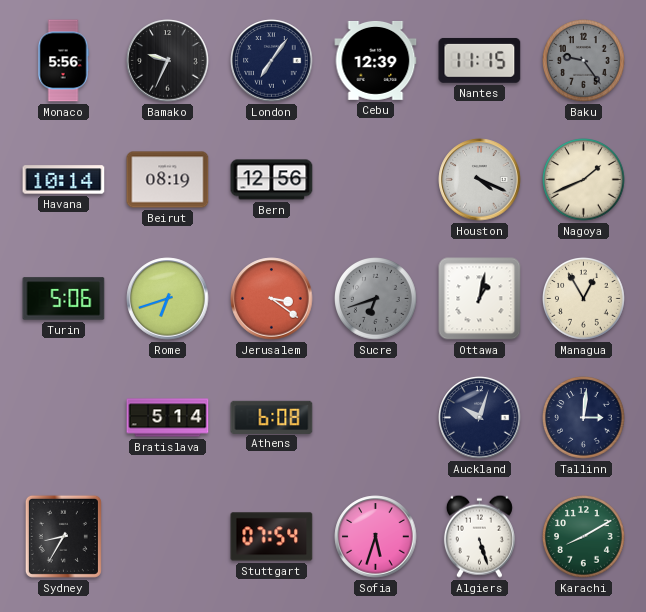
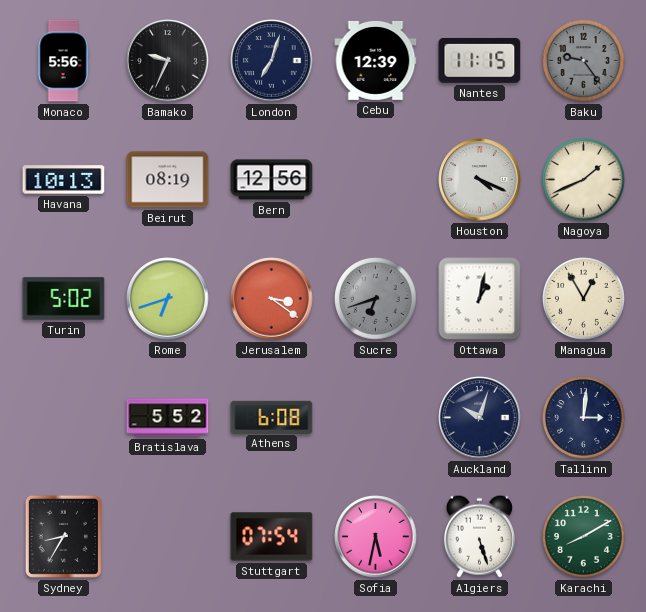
London: 7:06 -> 7:03
Havana: 10:14 -> 10:13
Turin: 5:06 -> 5:02
Bratislava: 5:14 -> 5:52
Sofia: 5:33 -> 5:32
